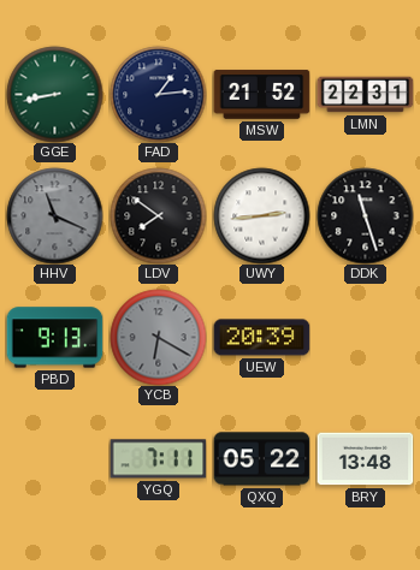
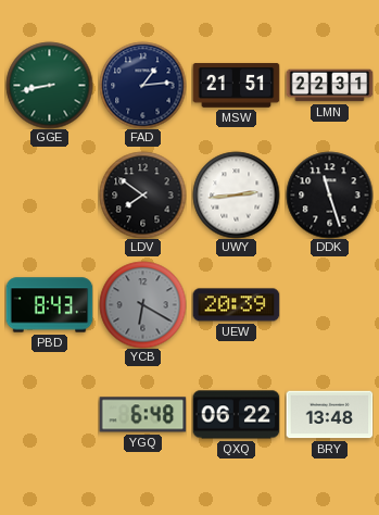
MSW: 21:52 -> 21:51
HHV: 11:19 -> none
PBD: 9:13 -> 8:43
YGQ: 7:11 -> 6:48
QXQ: 05:22 -> 06:22
